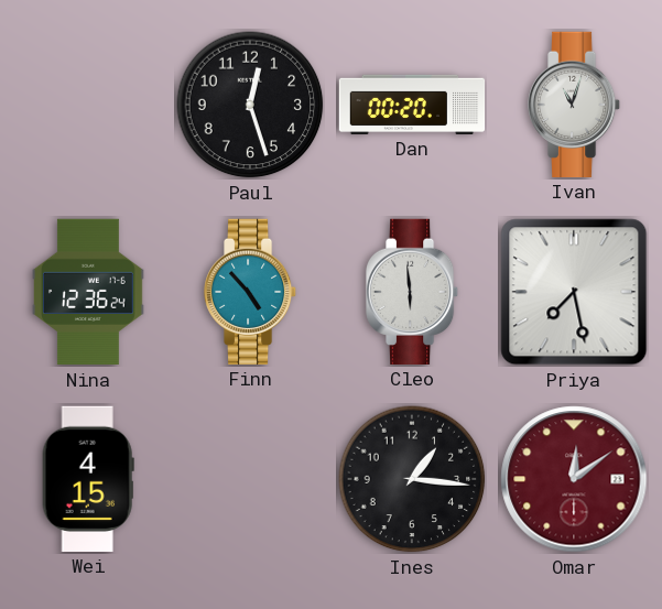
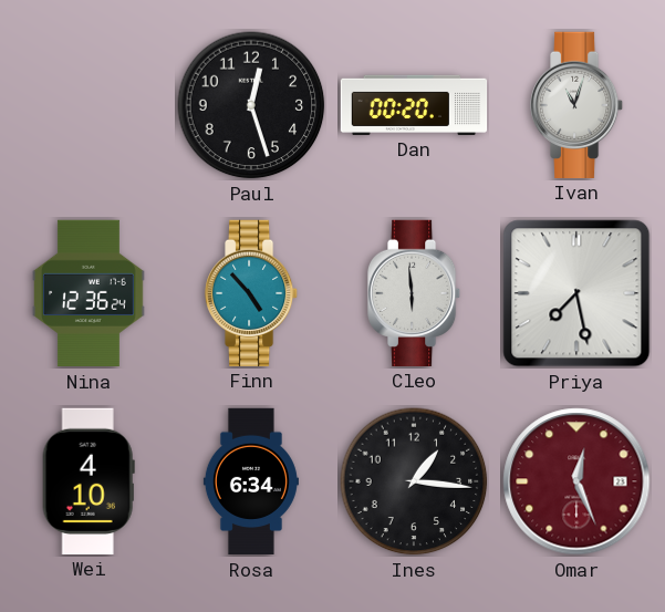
Wei: 4:15 -> 4:10
Rosa: none -> 6:34
Omar: 12:09 -> 12:26
